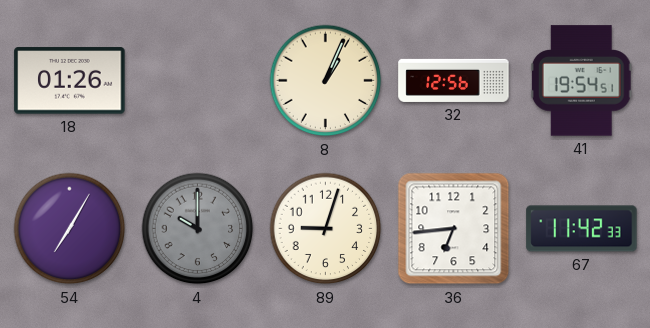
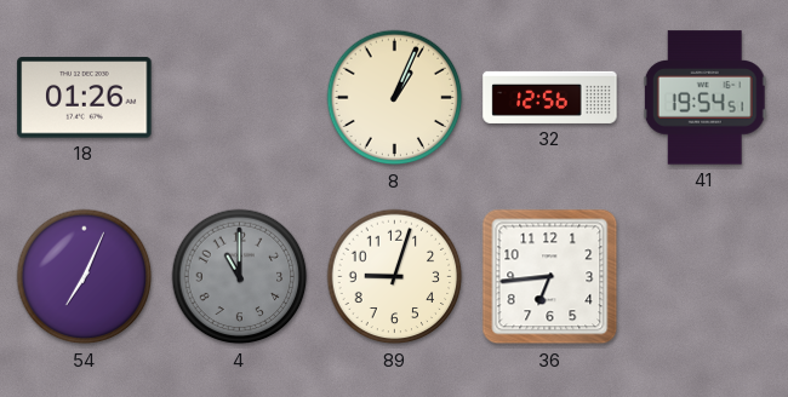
54: 7:05 -> 7:04
4: 10:00 -> 11:00
67: 11:42 -> none
